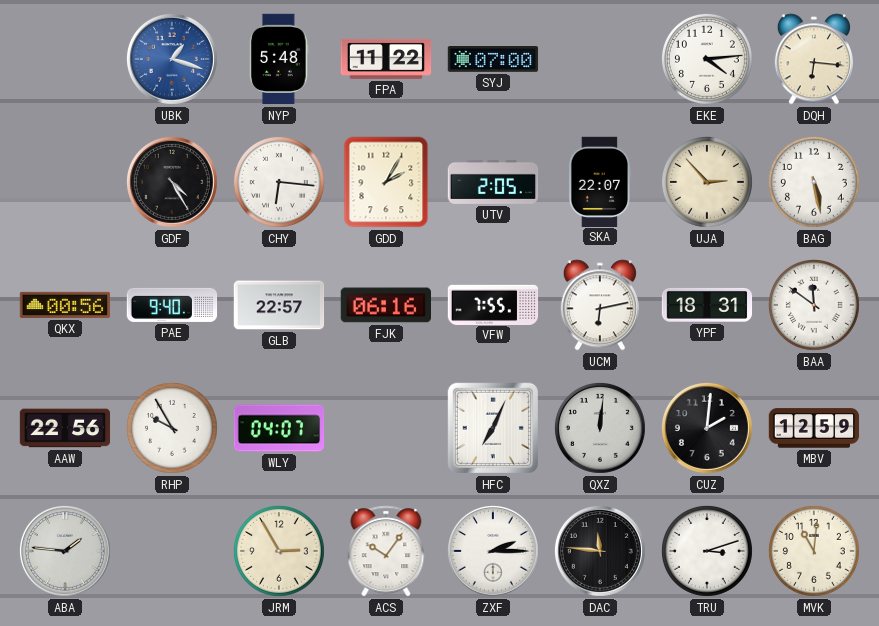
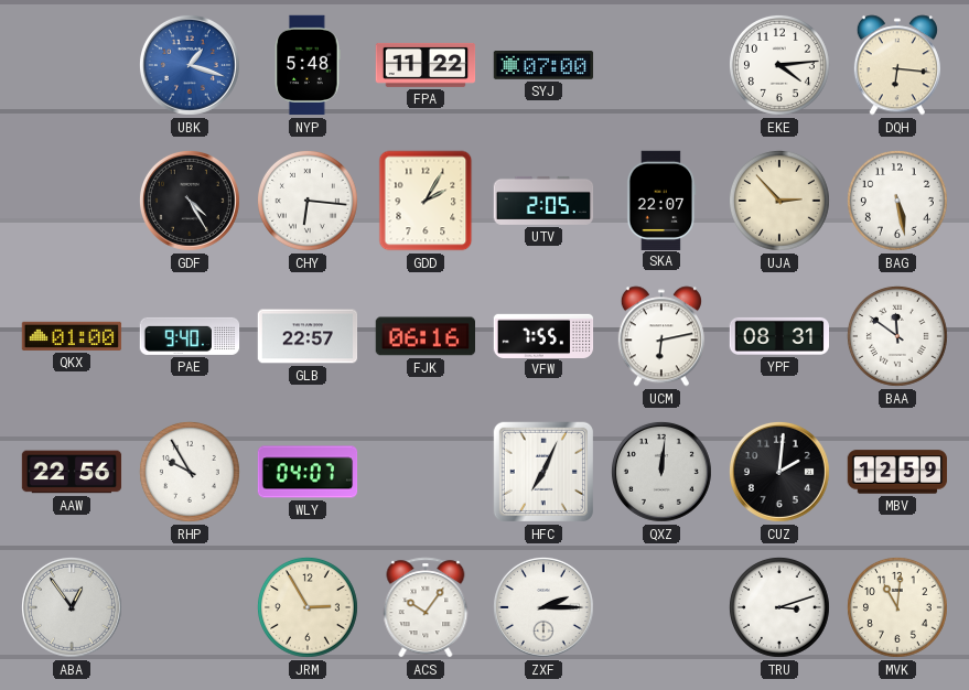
QKX: 00:56 -> 01:00
YPF: 18:31 -> 08:31
ABA: 1:46 -> 12:54
DAC: 11:46 -> none
